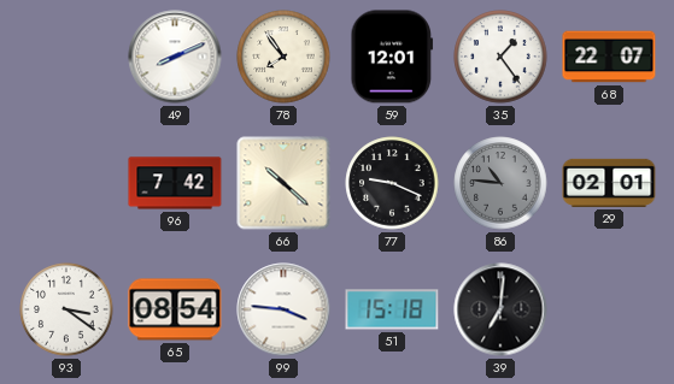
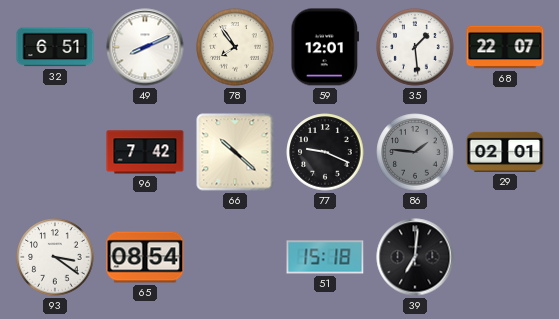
32: none -> 6:51
35: 1:24 -> 1:29
86: 10:46 -> 1:46
99: 3:46 -> none
